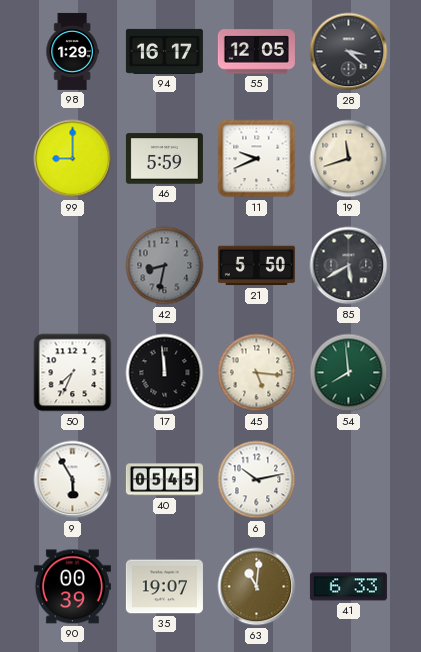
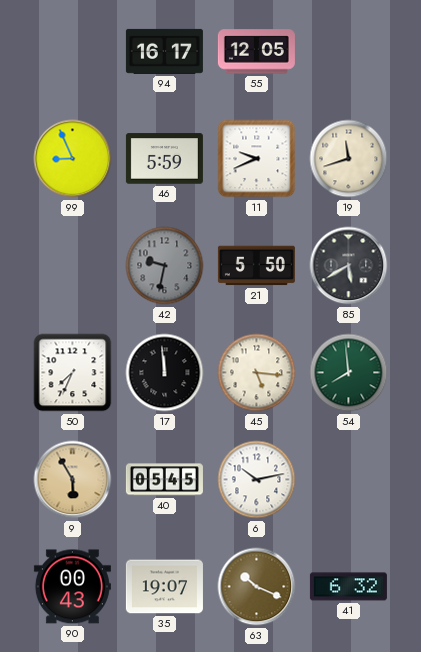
98: 1:29 -> none
28: 3:22 -> none
99: 9:00 -> 8:56
42: 8:32 -> 9:32
9 dial: white -> champagne
90: 00:39 -> 00:43
63: 11:01 -> 10:19
41: 6:33 -> 6:32
